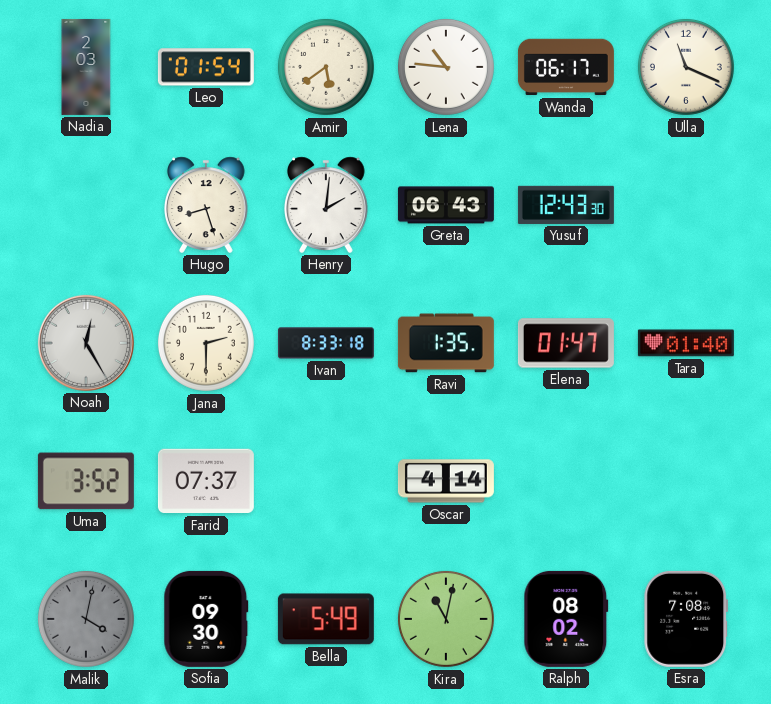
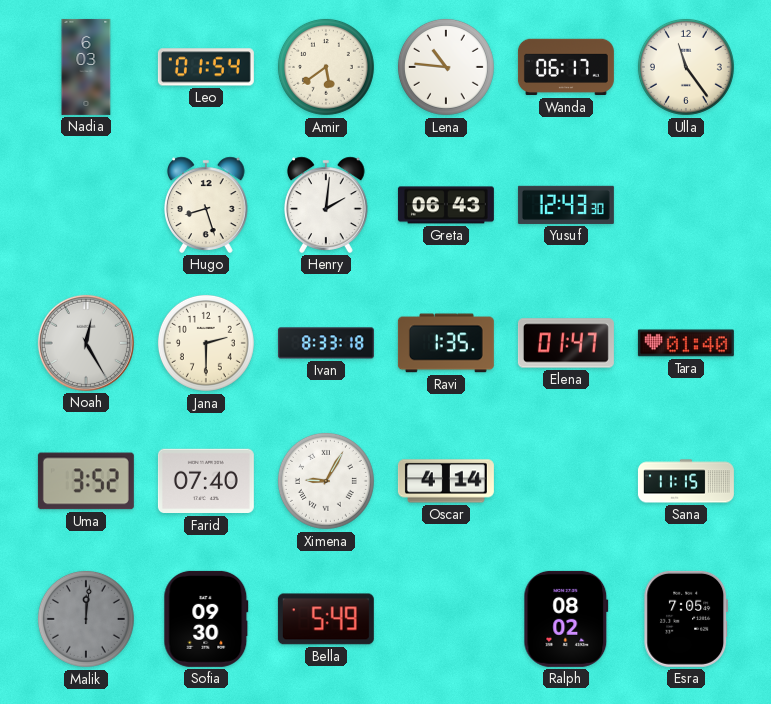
Nadia: 2:03 -> 6:03
Ulla: 11:19 -> 11:24
Farid: 07:37 -> 07:40
Ximena: none -> 9:05
Sana: none -> 11:15
Malik: 4:02 -> 12:01
Kira: 11:02 -> none
Esra: 7:08 -> 7:05
